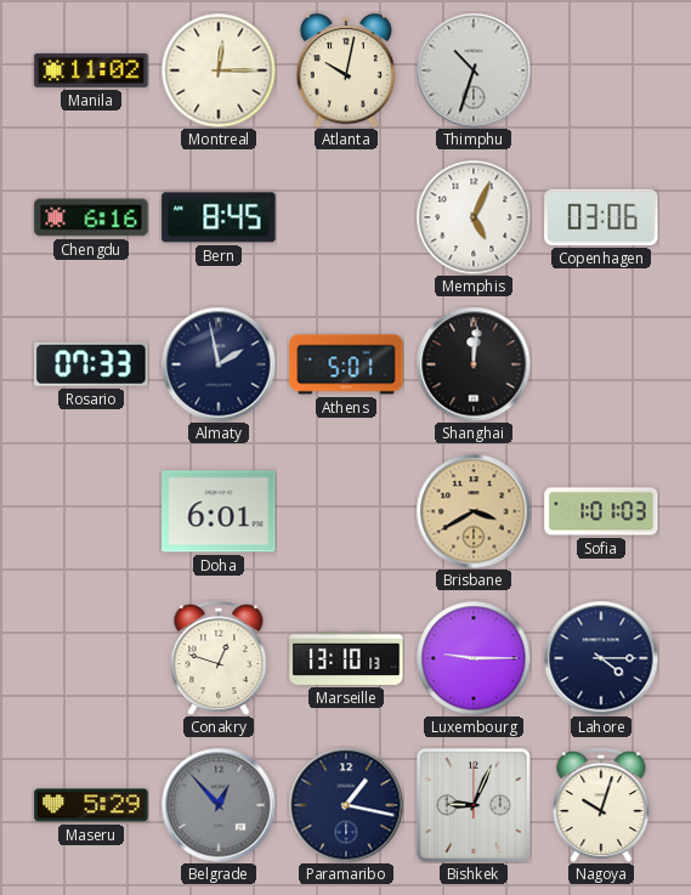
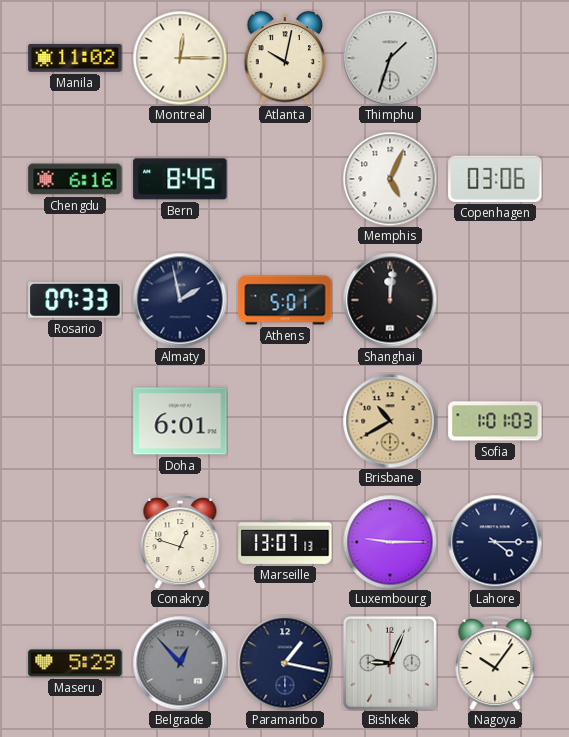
Thimphu: 10:33 -> 1:33
Brisbane: 3:40 -> 10:40
Marseille: 13:10 -> 13:07
Nagoya: 10:03 -> 10:06
